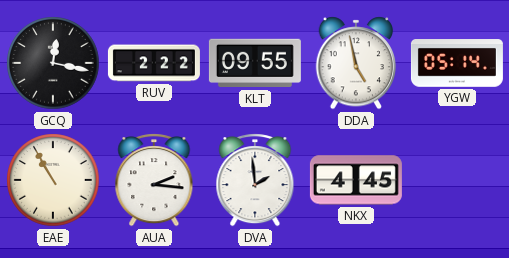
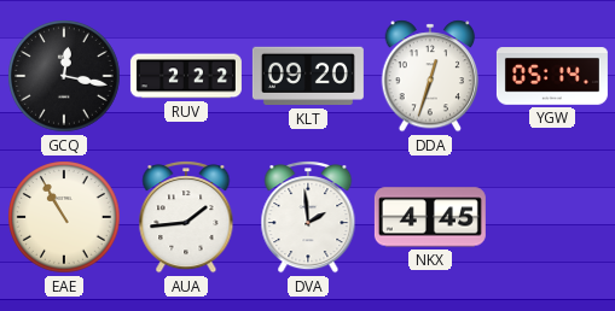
KLT: 09:55 -> 09:20
DDA: 4:58 -> 12:33
AUA: 2:16 -> 1:44
